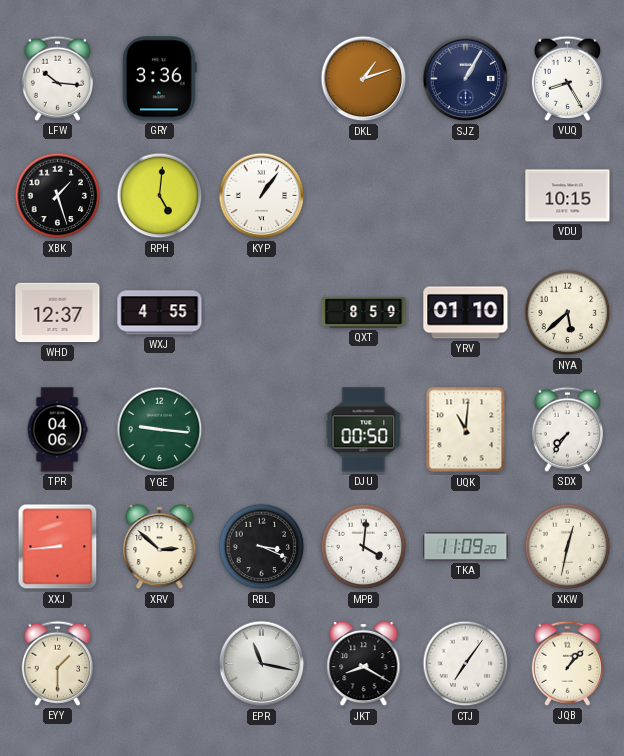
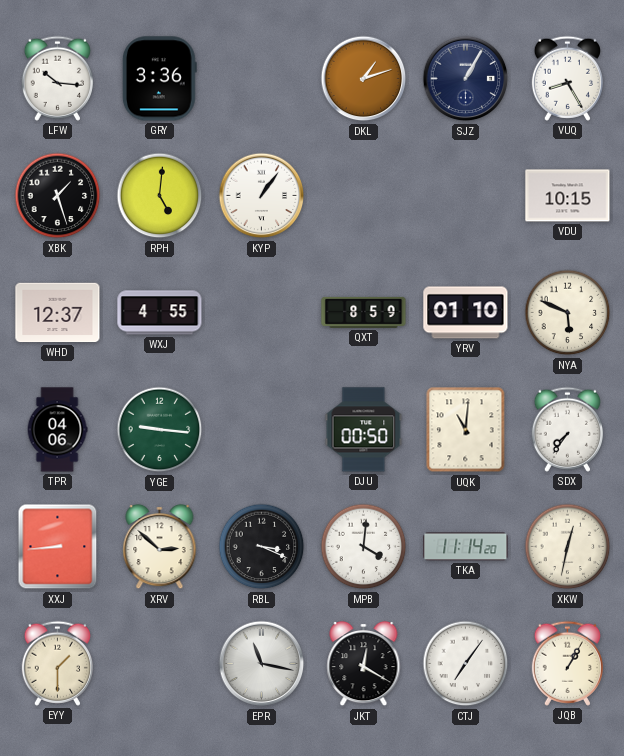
NYA: 5:38 -> 5:49
TKA: 11:09 -> 11:14
JKT: 8:20 -> 12:20
JQB: 1:07 -> 1:05
